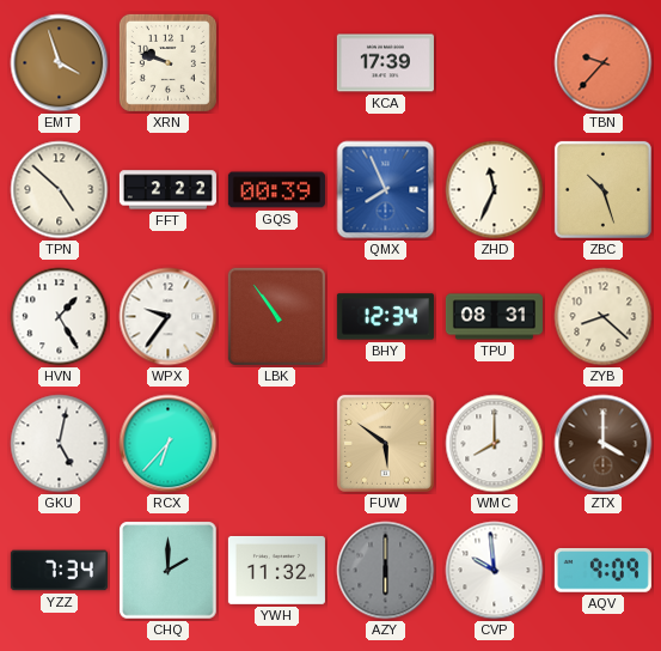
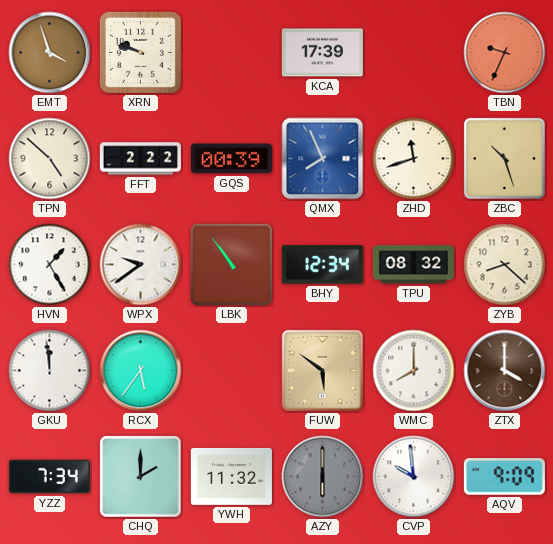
TBN: 9:37 -> 9:34
ZHD: 11:34 -> 11:42
WPX: 9:36 -> 9:39
TPU: 08:31 -> 08:32
GKU: 5:02 -> 11:59
RCX: 6:37 -> 5:36
